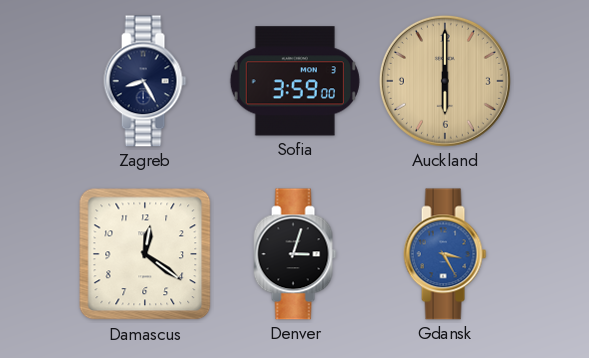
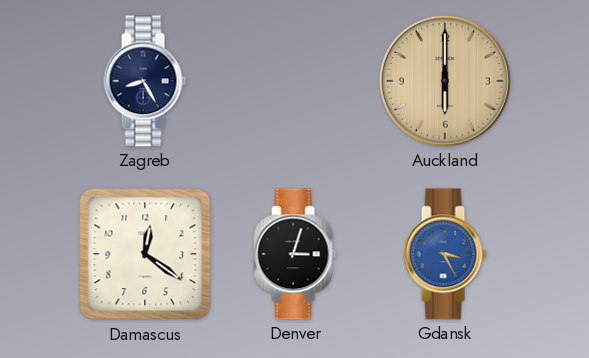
Sofia: 3:59 -> none
